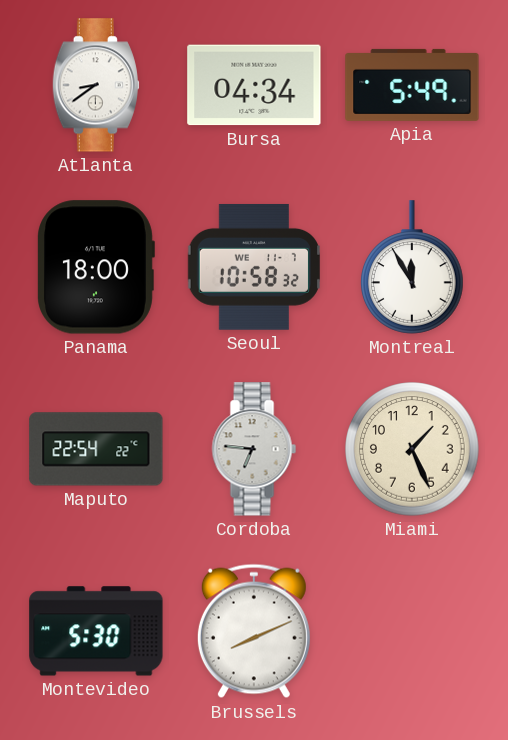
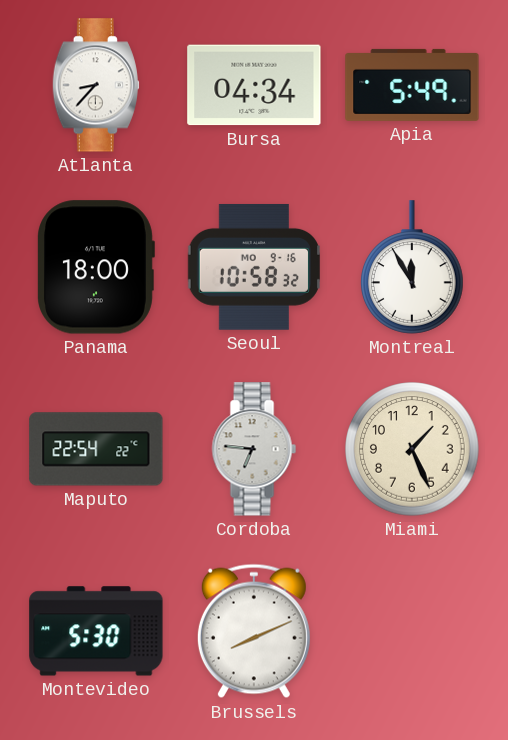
Atlanta: 8:39 -> 8:37
Seoul date: WE 11-7 -> MO 9-16
